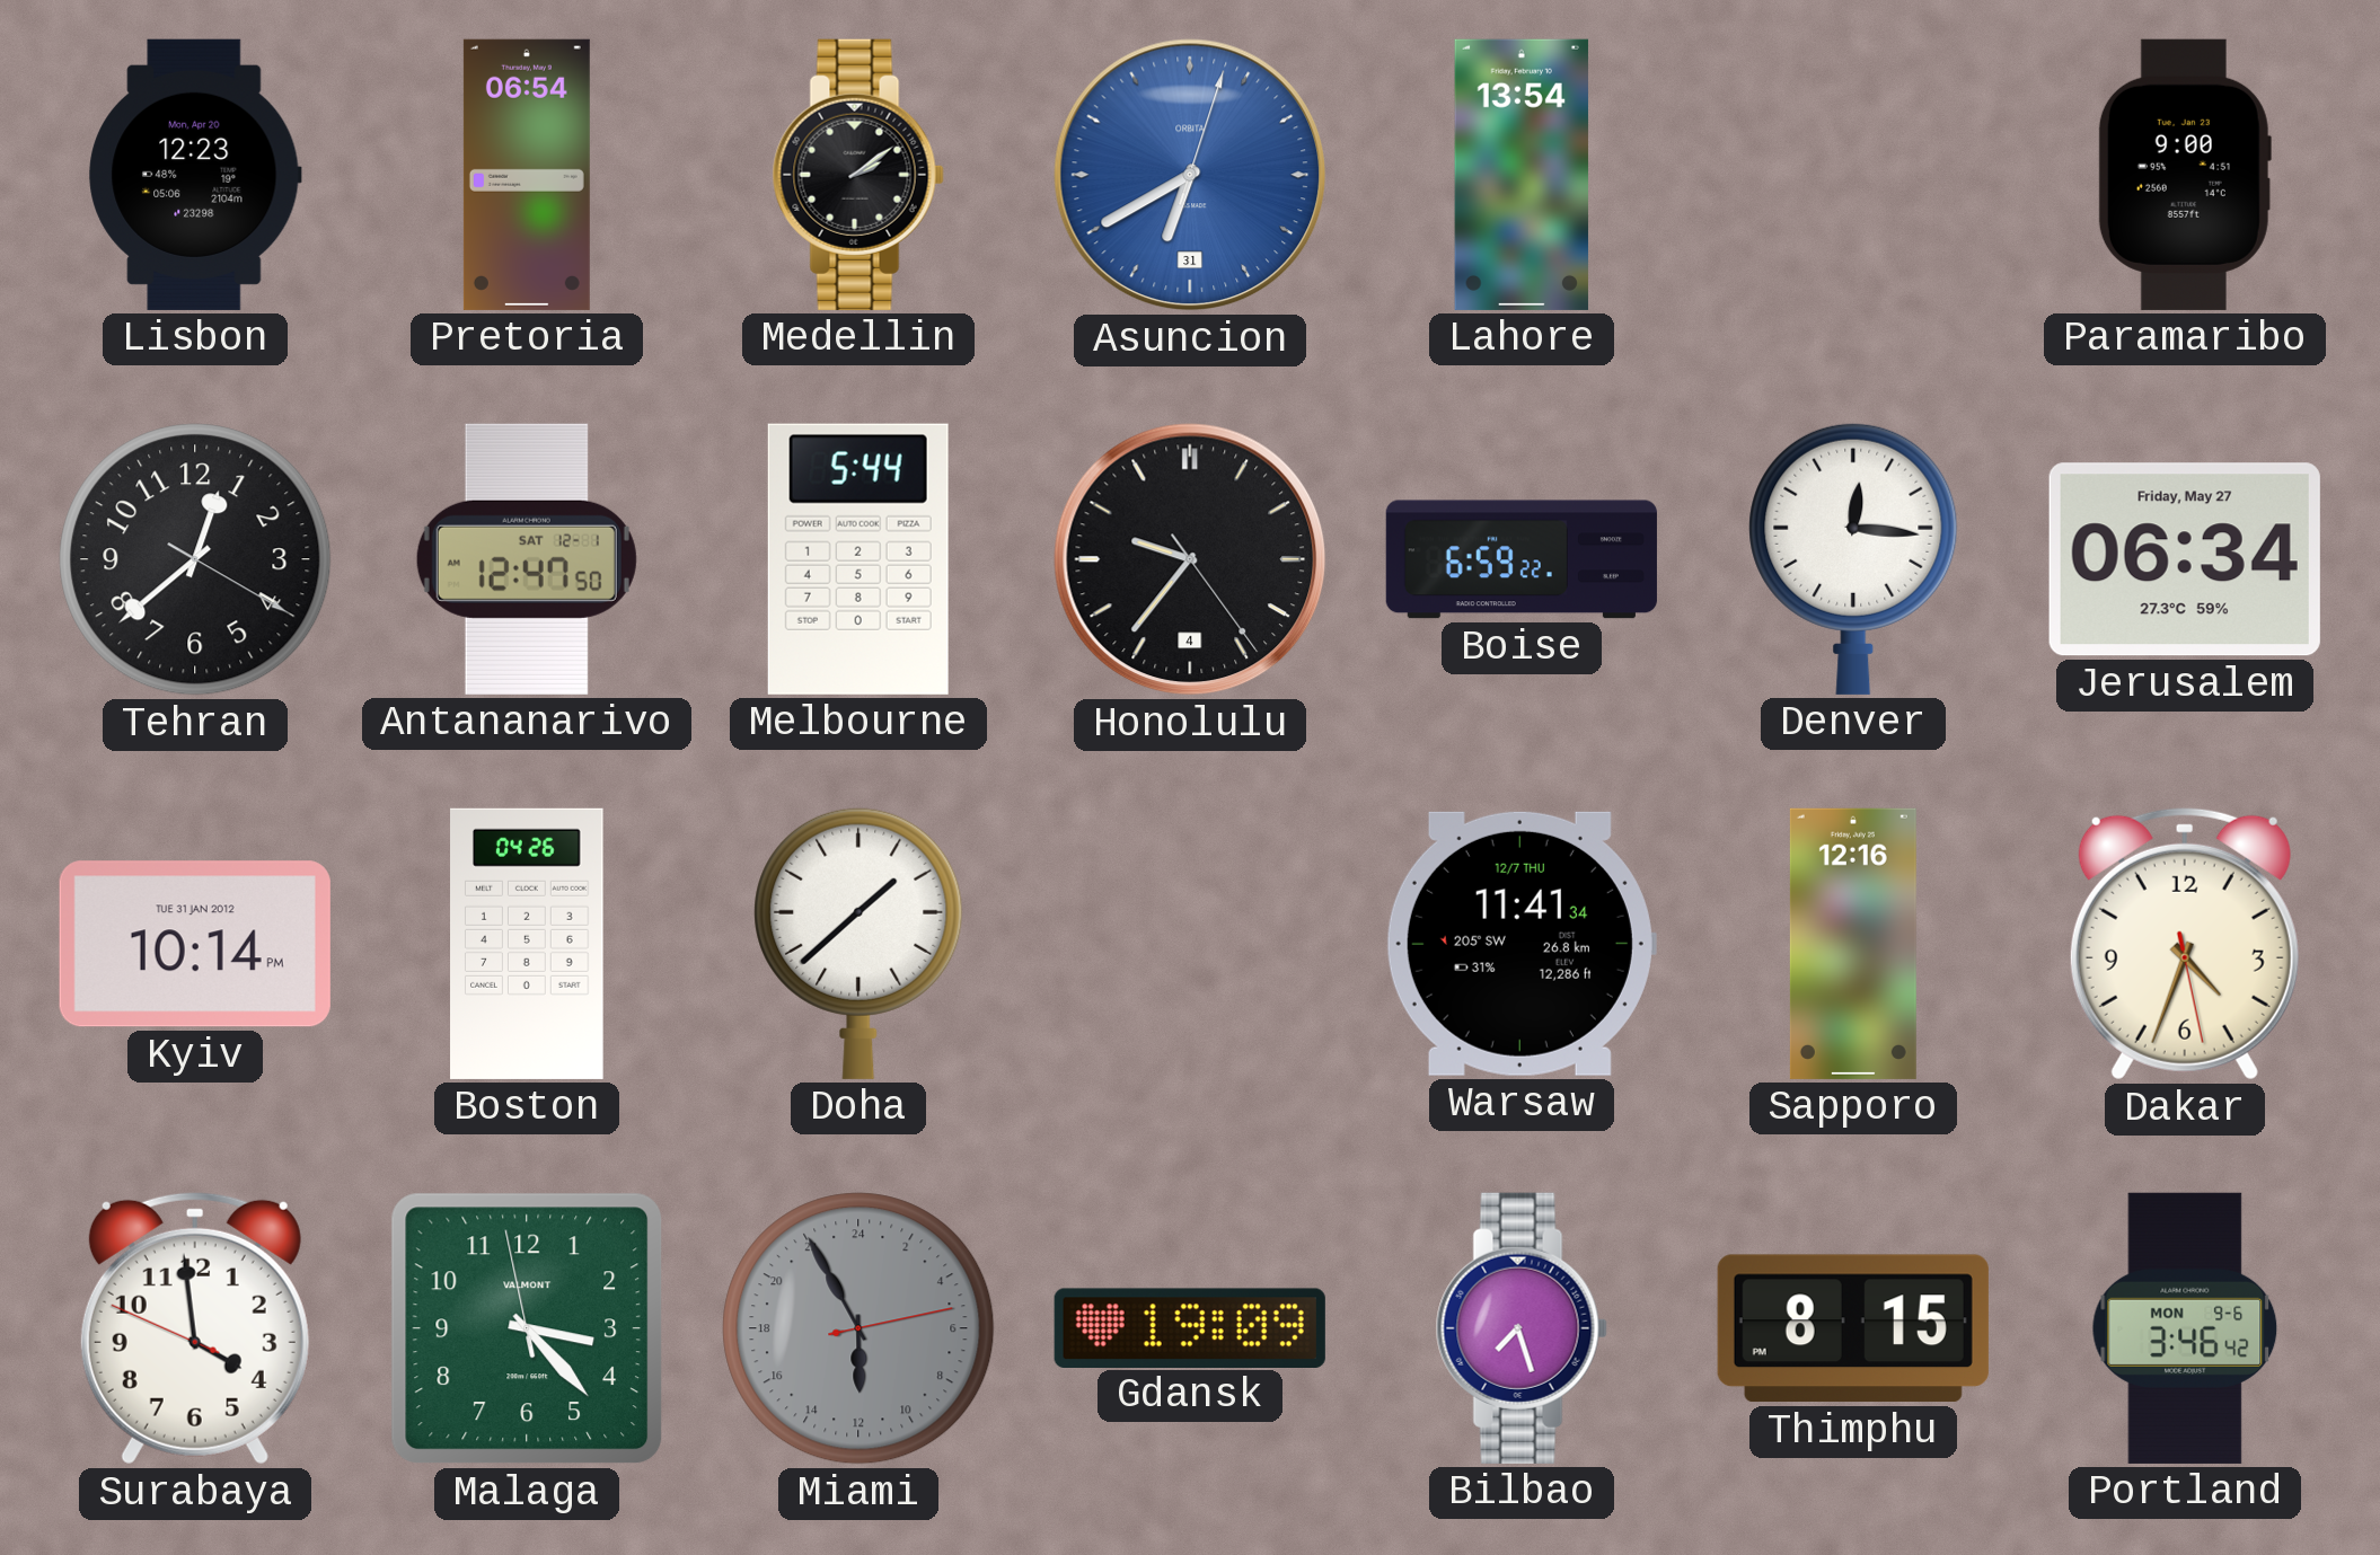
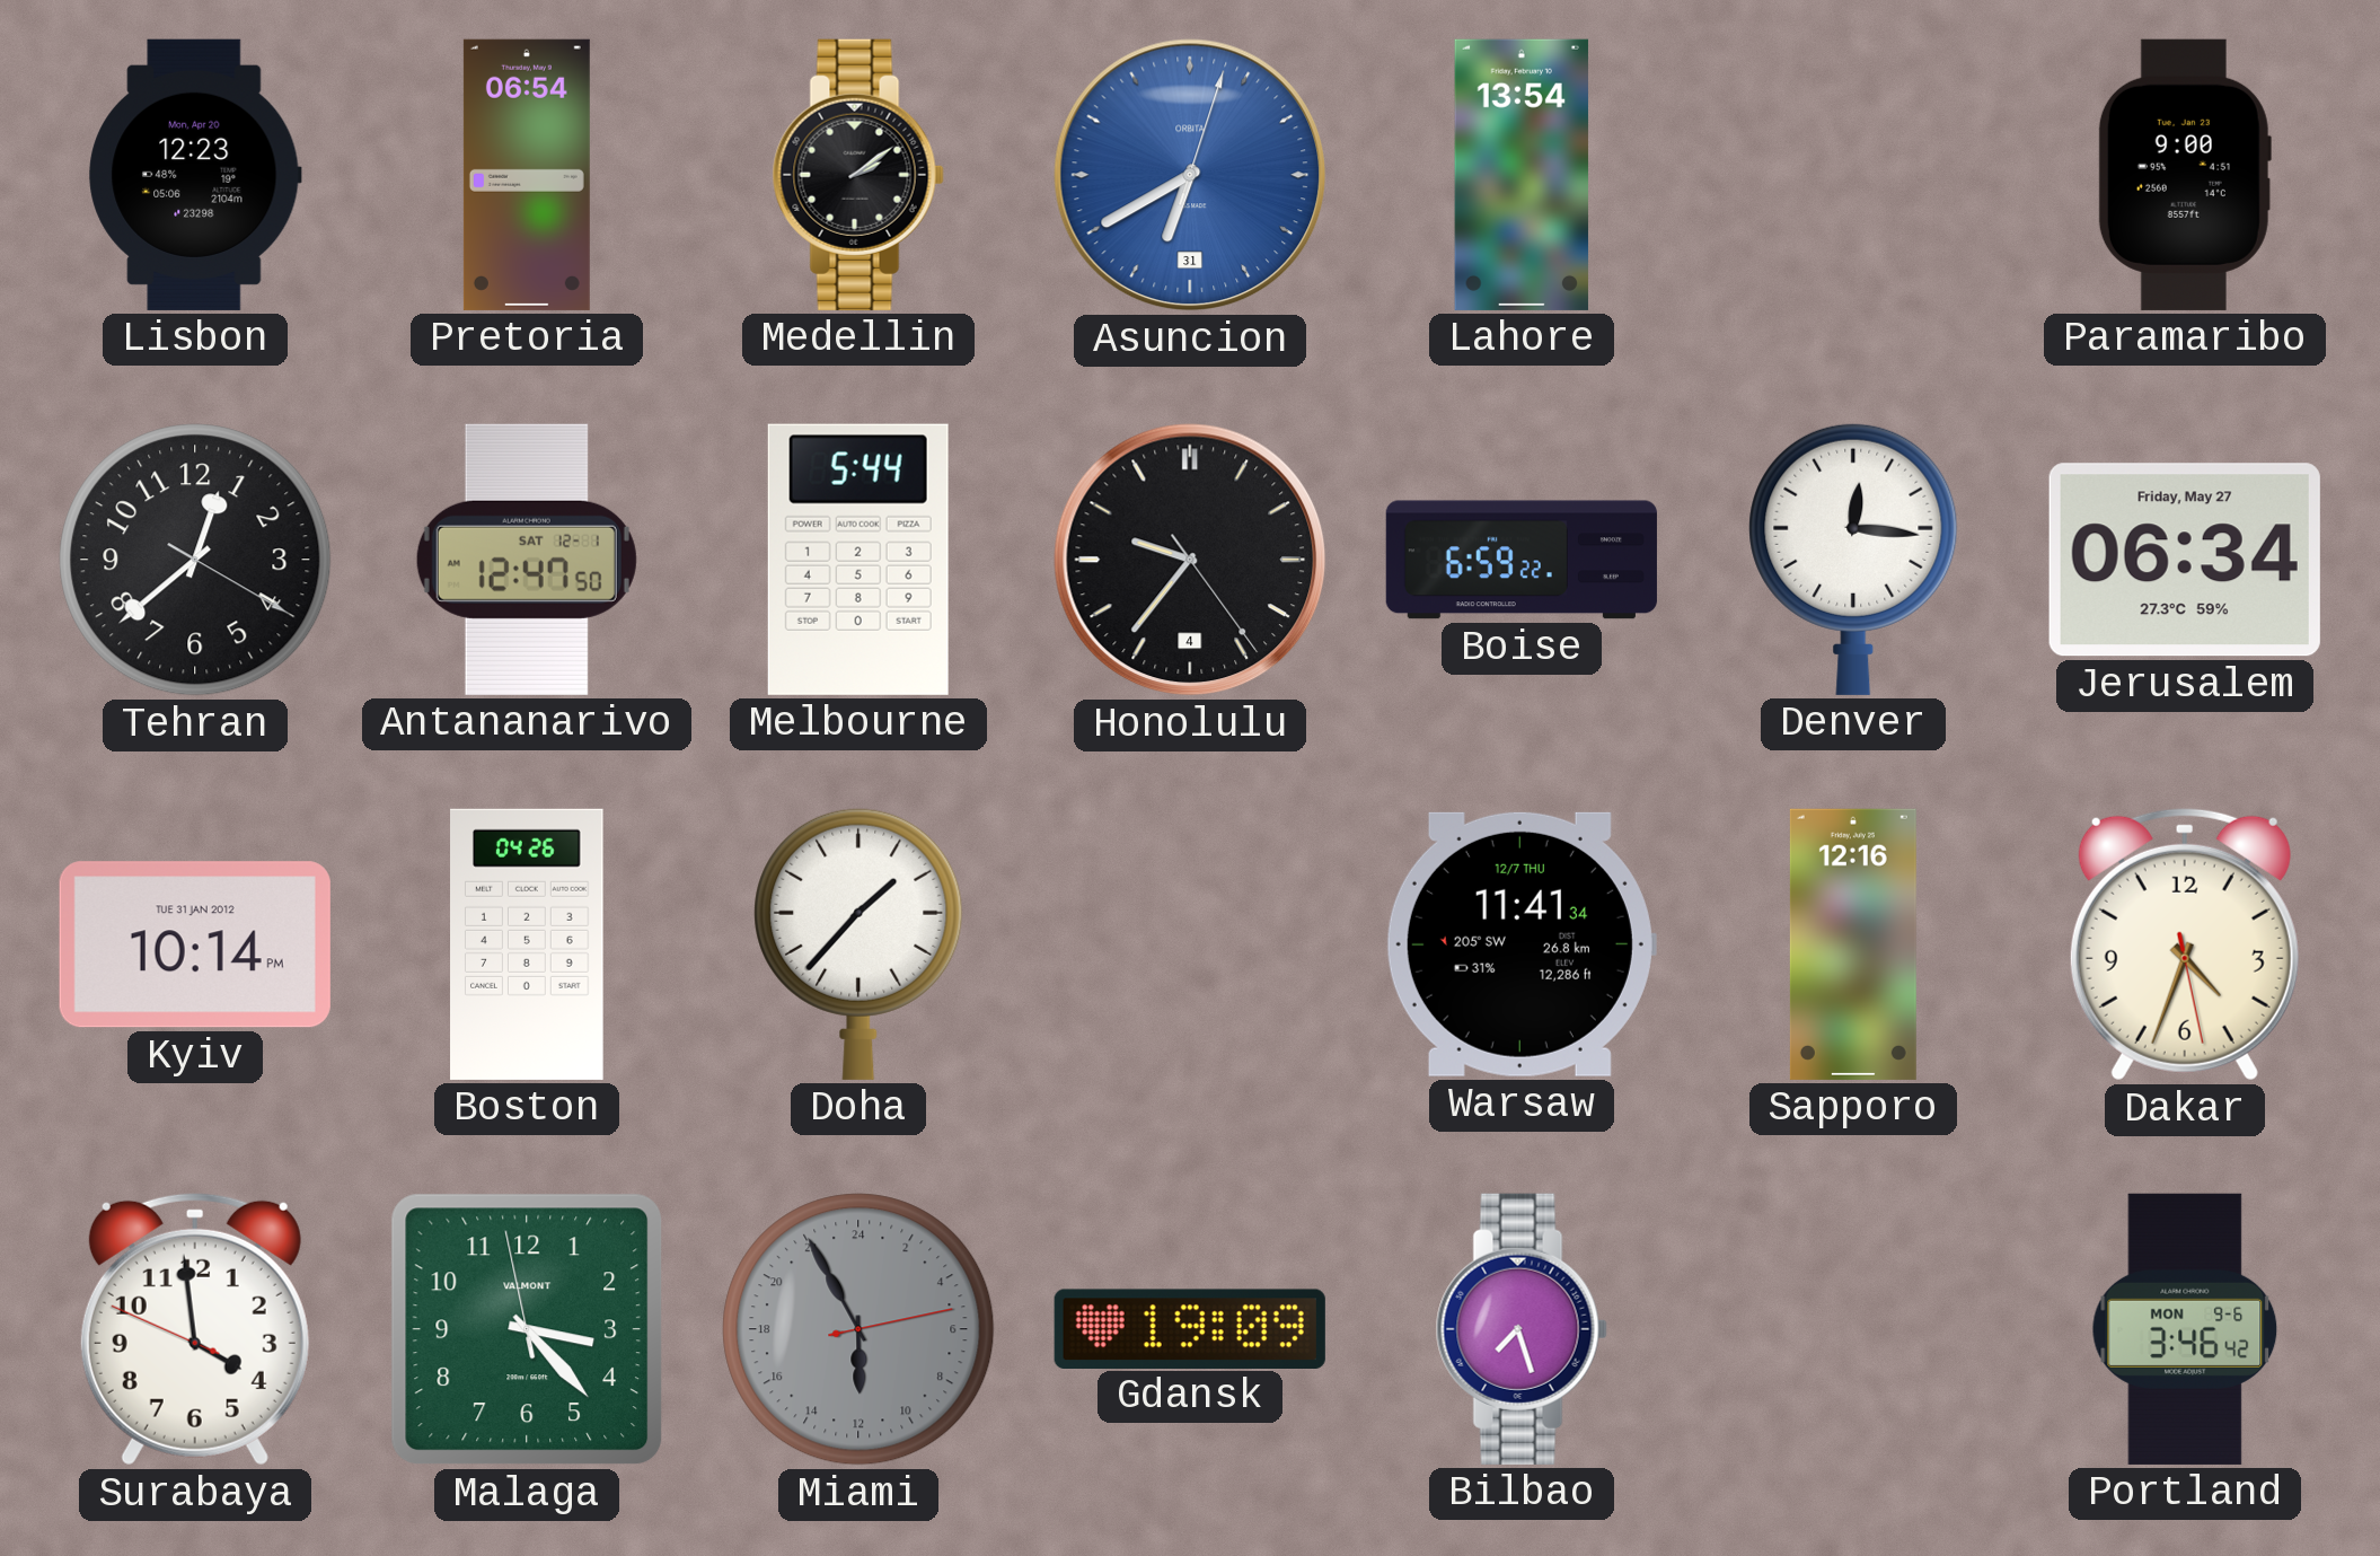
Doha: 1:38 -> 1:37
Thimphu: 8:15 -> none
